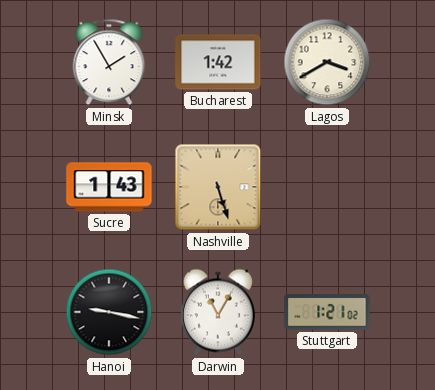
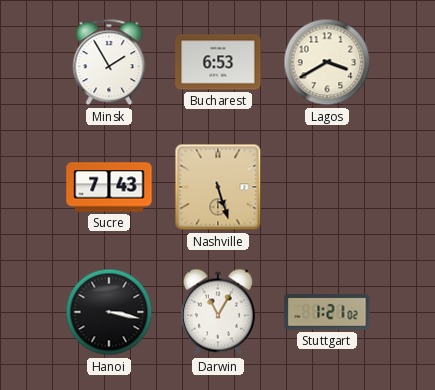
Bucharest: 1:42 -> 6:53
Sucre: 1:43 -> 7:43
Hanoi: 9:17 -> 3:17
